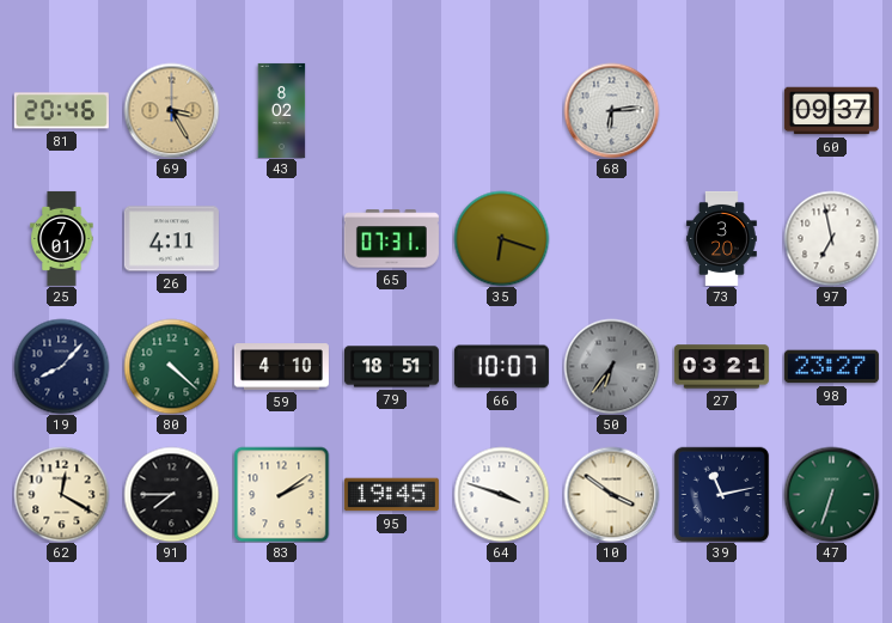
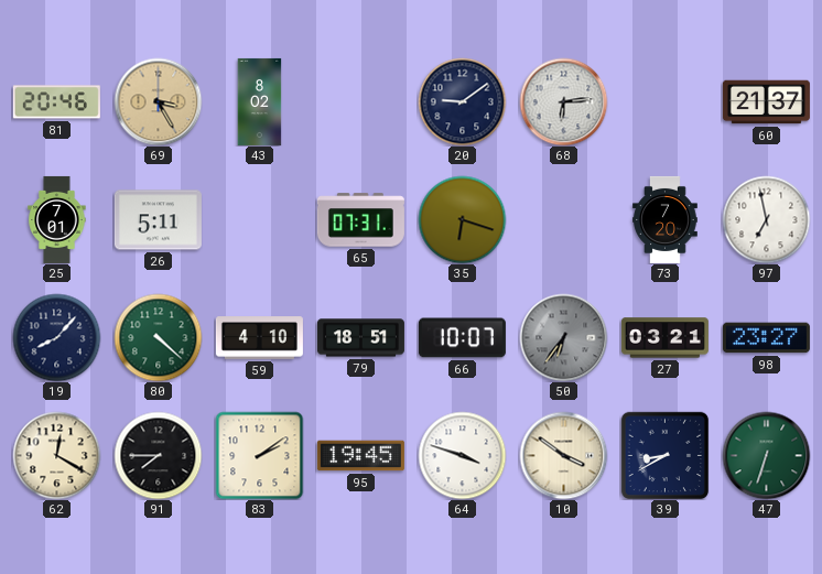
20: none -> 9:09
60: 09:37 -> 21:37
26: 4:11 -> 5:11
73: 3:20 -> 7:20
39: 11:13 -> 8:40
